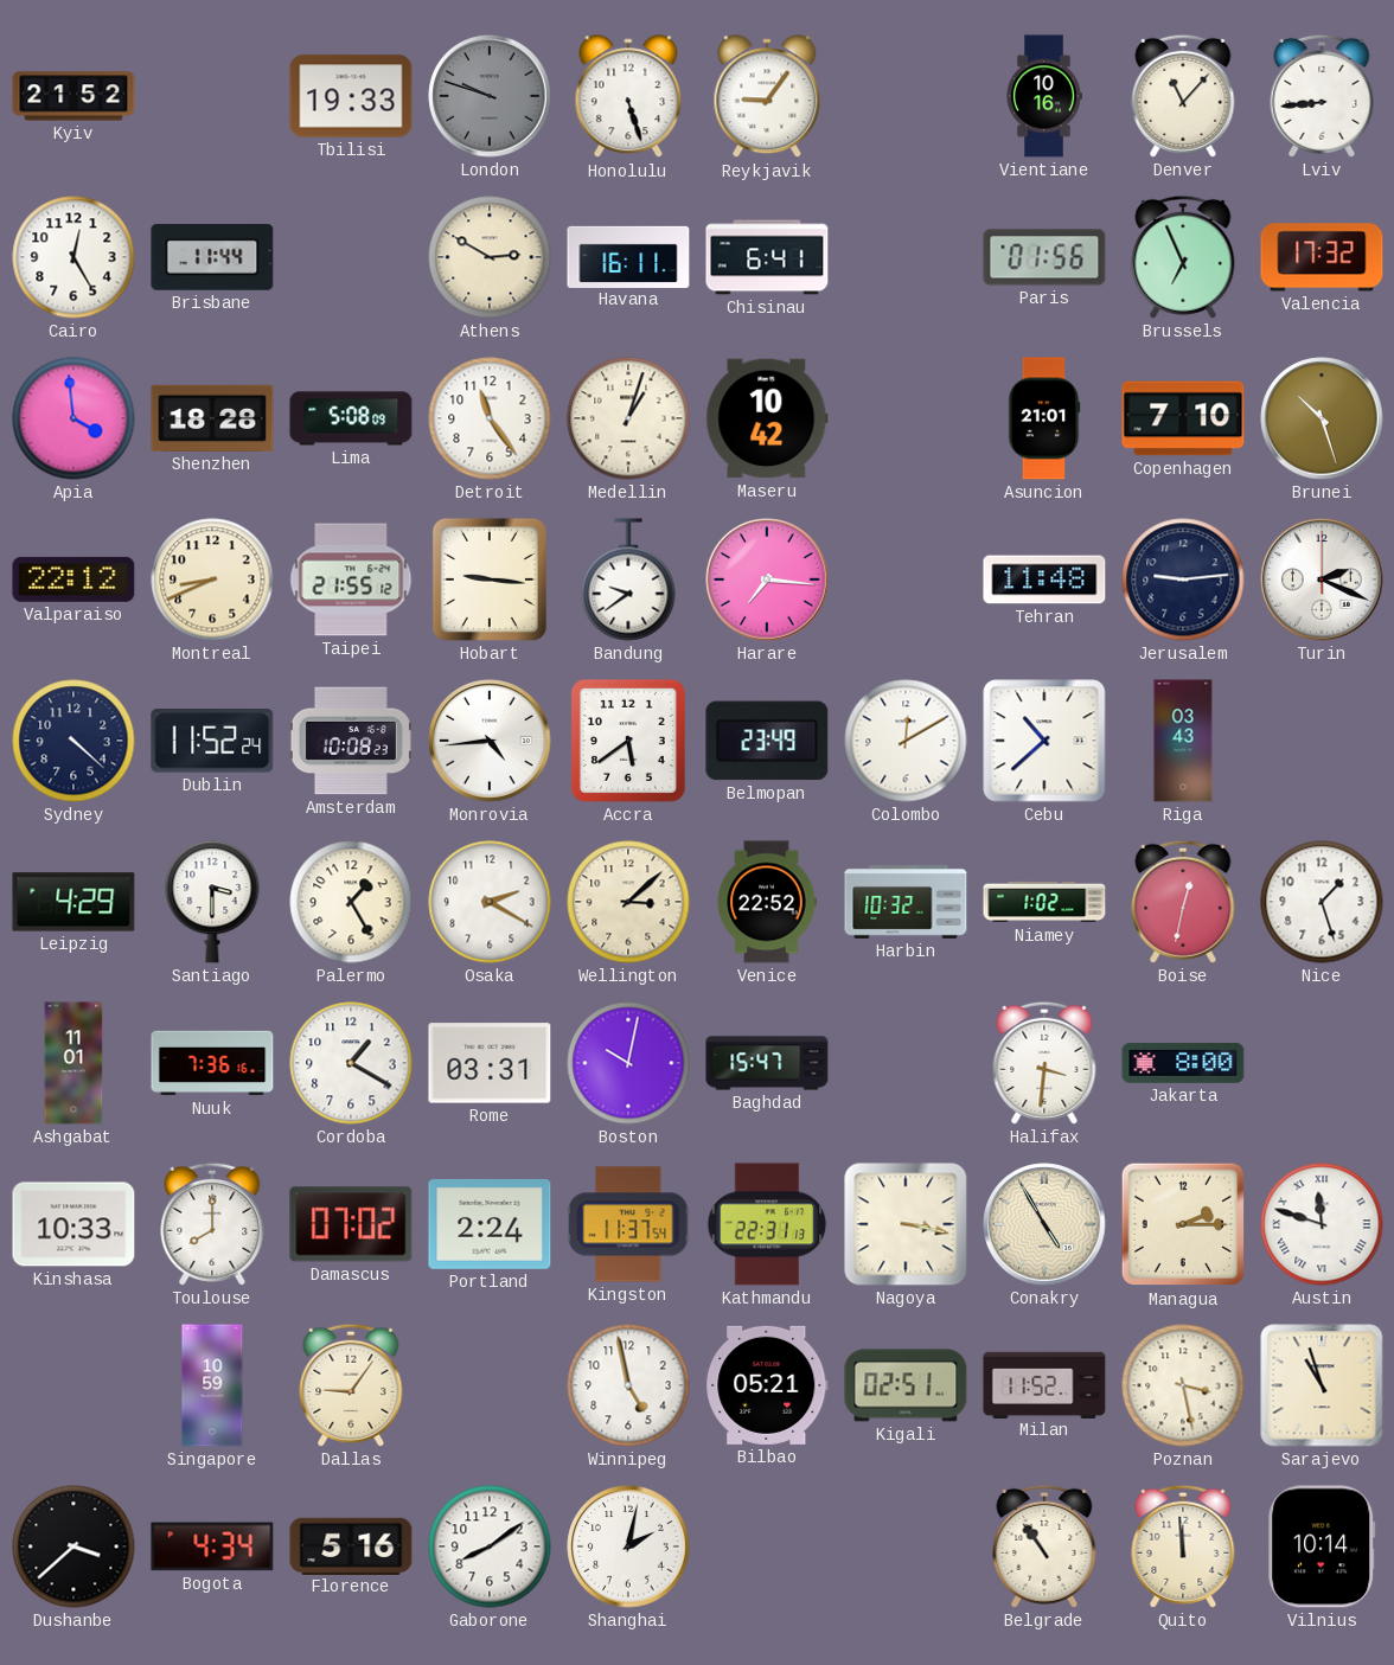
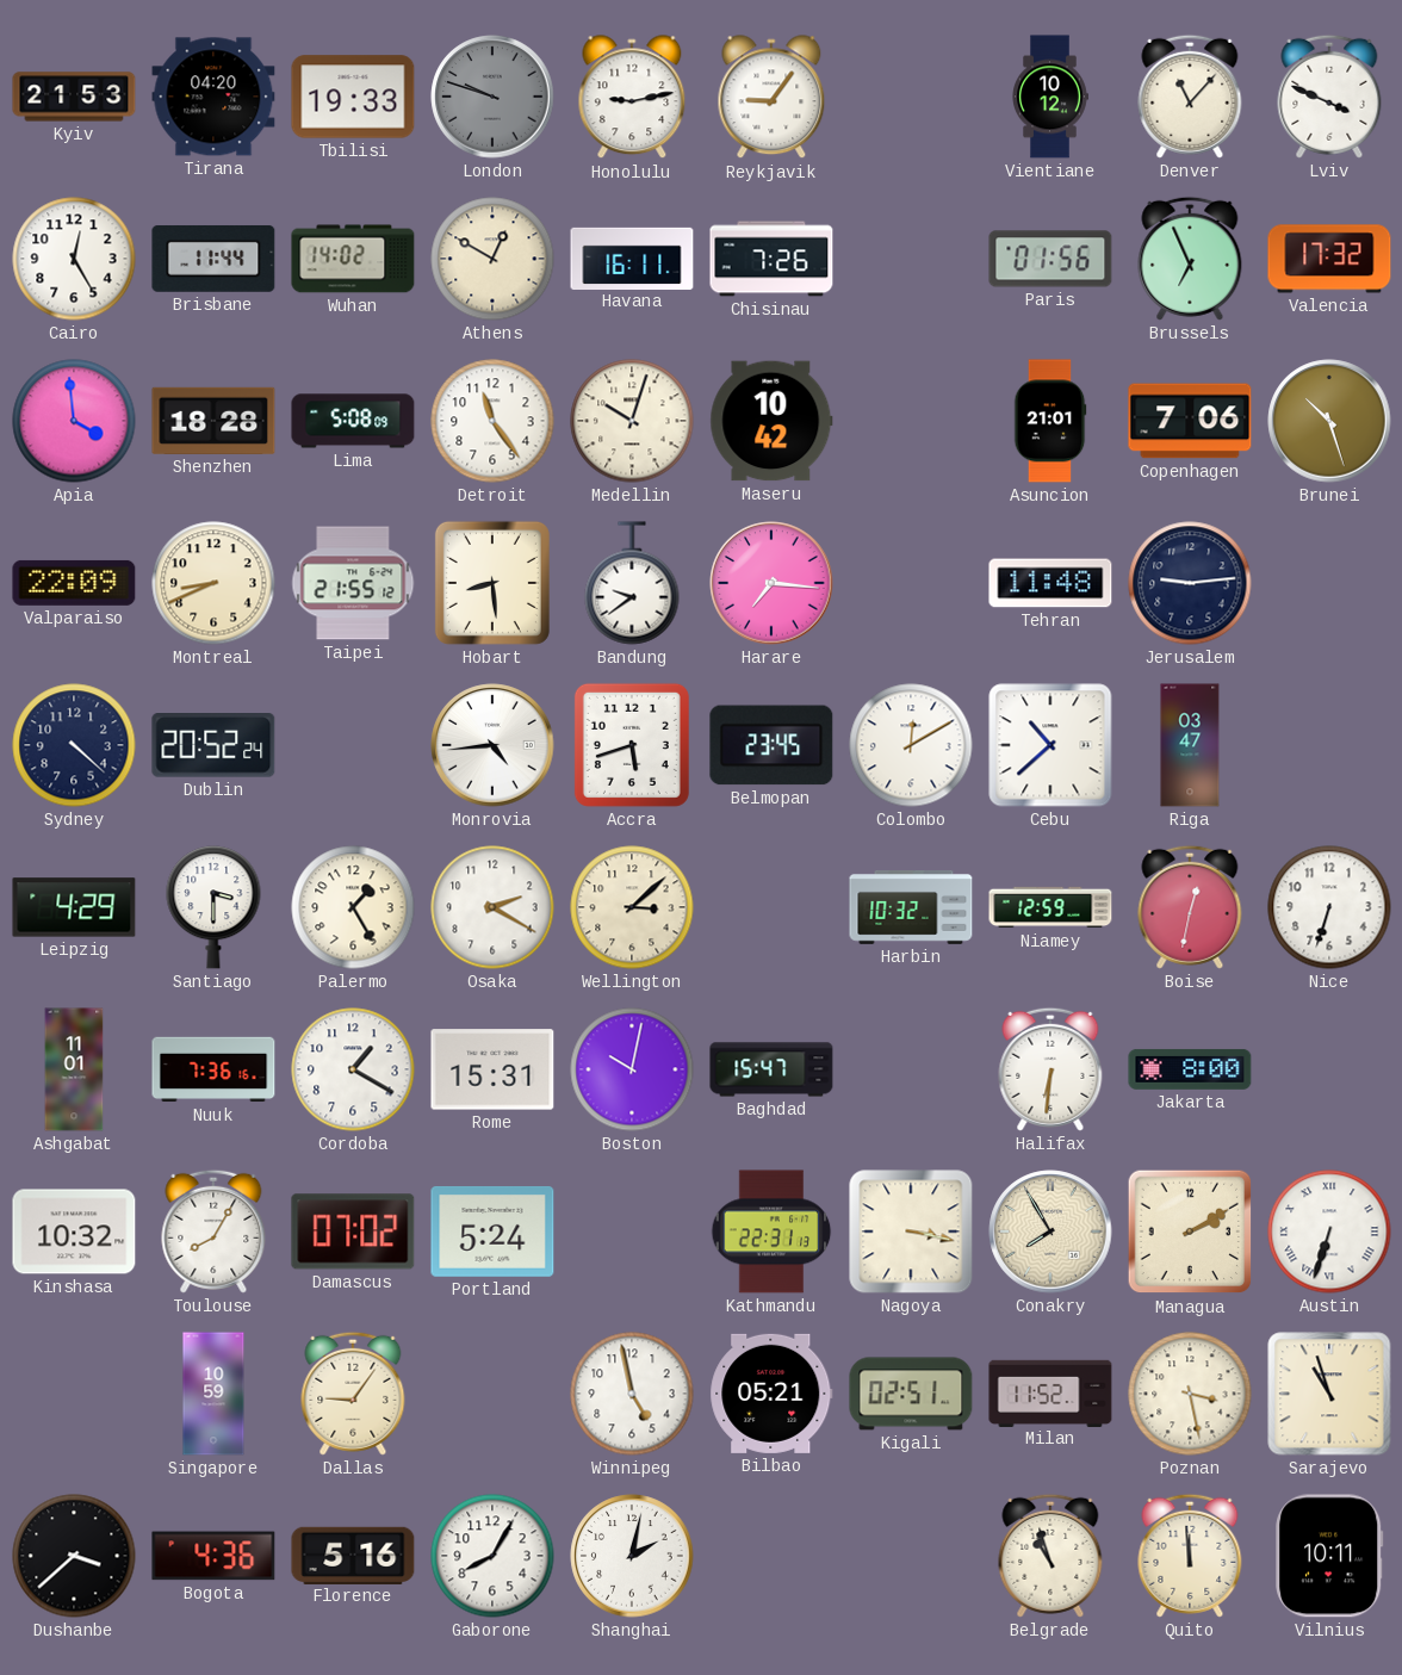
Kyiv: 21:52 -> 21:53
Tirana: none -> 04:20
Honolulu: 5:27 -> 9:13
Vientiane: 10:16 -> 10:12
Lviv: 8:44 -> 3:49
Wuhan: none -> 14:02
Athens: 2:50 -> 12:50
Chisinau: 6:41 -> 7:26
Medellin: 1:03 -> 10:03
Copenhagen: 7:10 -> 7:06
Valparaiso: 22:12 -> 22:09
Hobart: 9:16 -> 8:29
Turin: 2:19 -> none
Dublin: 11:52 -> 20:52
Amsterdam: 10:08 -> none
Accra: 5:39 -> 5:42
Belmopan: 23:49 -> 23:45
Riga: 03:43 -> 03:47
Venice: 22:52 -> none
Niamey: 1:02 -> 12:59
Nice: 1:27 -> 6:33
Rome: 03:31 -> 15:31
Halifax: 3:31 -> 6:31
Kinshasa: 10:33 -> 10:32
Toulouse: 8:00 -> 8:05
Portland: 2:24 -> 5:24
Kingston: 11:37 -> none
Conakry: 4:55 -> 7:55
Managua: 2:15 -> 2:10
Austin: 11:48 -> 6:33
Bogota: 4:34 -> 4:36
Gaborone: 8:09 -> 8:05
Belgrade: 10:54 -> 10:57
Vilnius: 10:14 -> 10:11
